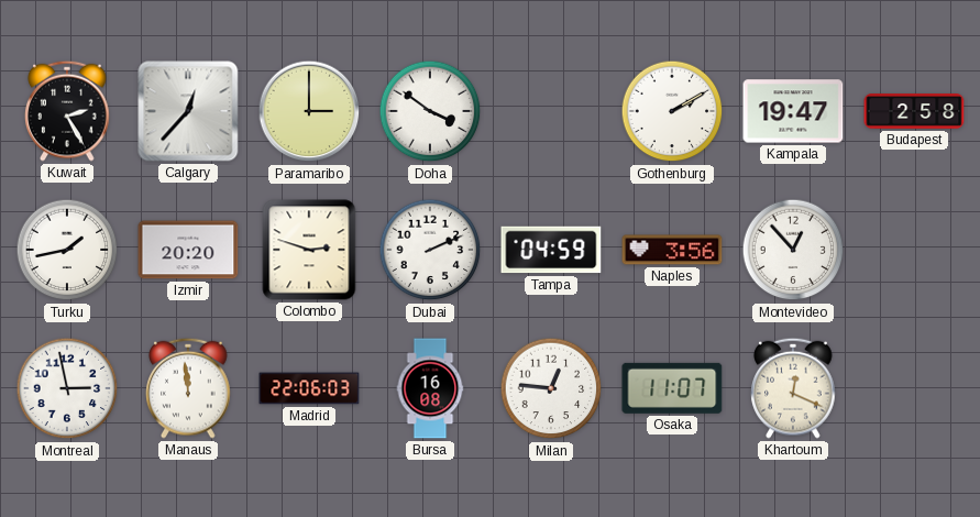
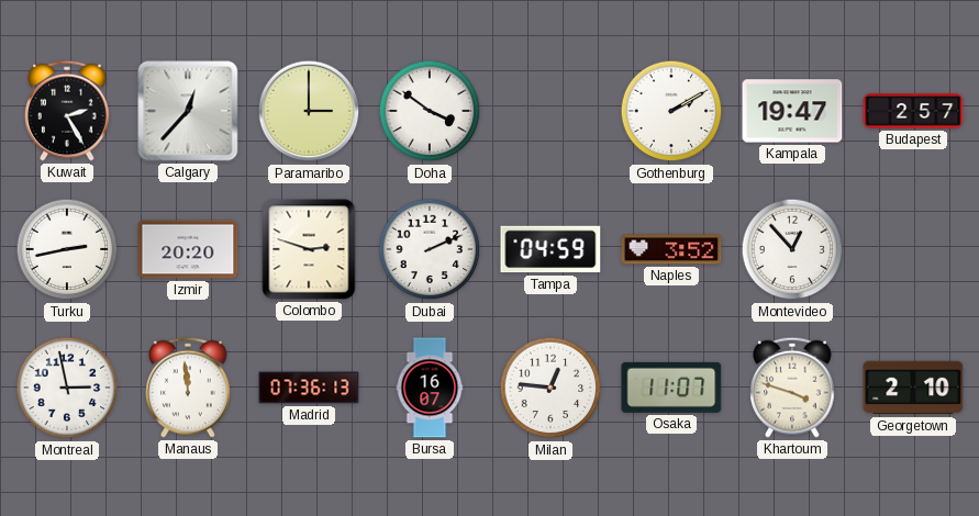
Budapest: 2:58 -> 2:57
Turku: 1:43 -> 2:43
Naples: 3:56 -> 3:52
Madrid: 22:06 -> 07:36
Bursa: 16:08 -> 16:07
Khartoum: 12:19 -> 3:48
Georgetown: none -> 2:10
